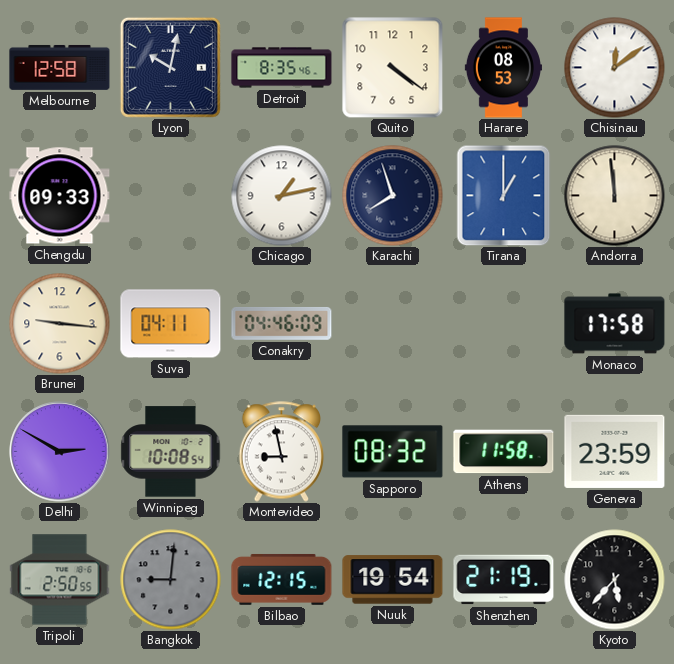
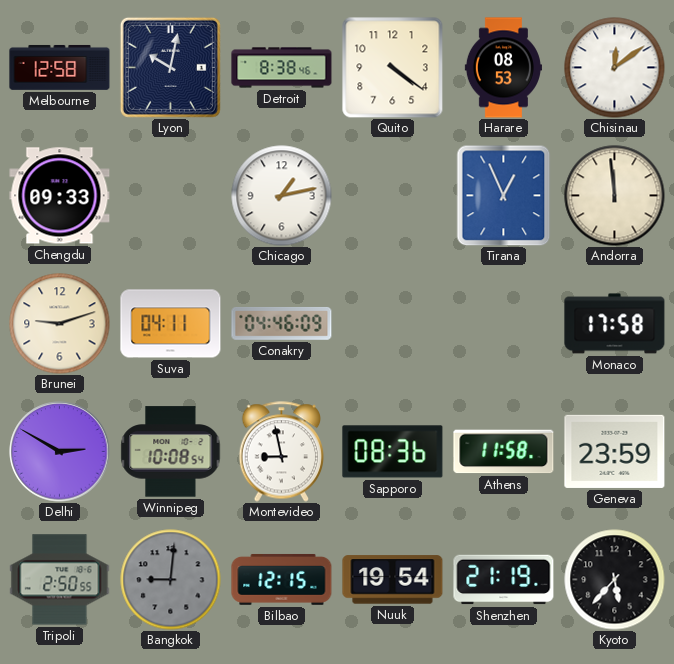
Detroit: 8:35 -> 8:38
Karachi: 7:57 -> none
Tirana: 1:00 -> 12:56
Brunei: 9:16 -> 9:12
Sapporo: 08:32 -> 08:36
